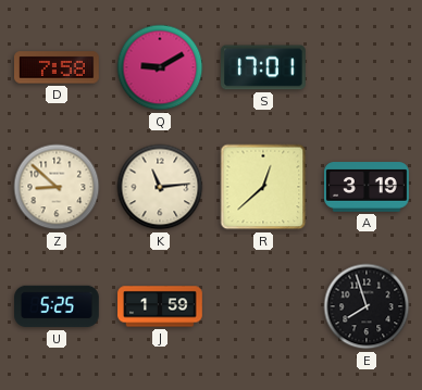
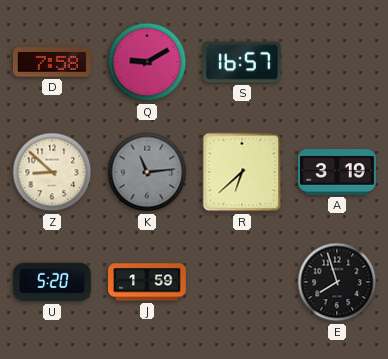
S: 17:01 -> 16:57
K dial: cream -> grey
R: 12:38 -> 6:38
U: 5:25 -> 5:20
